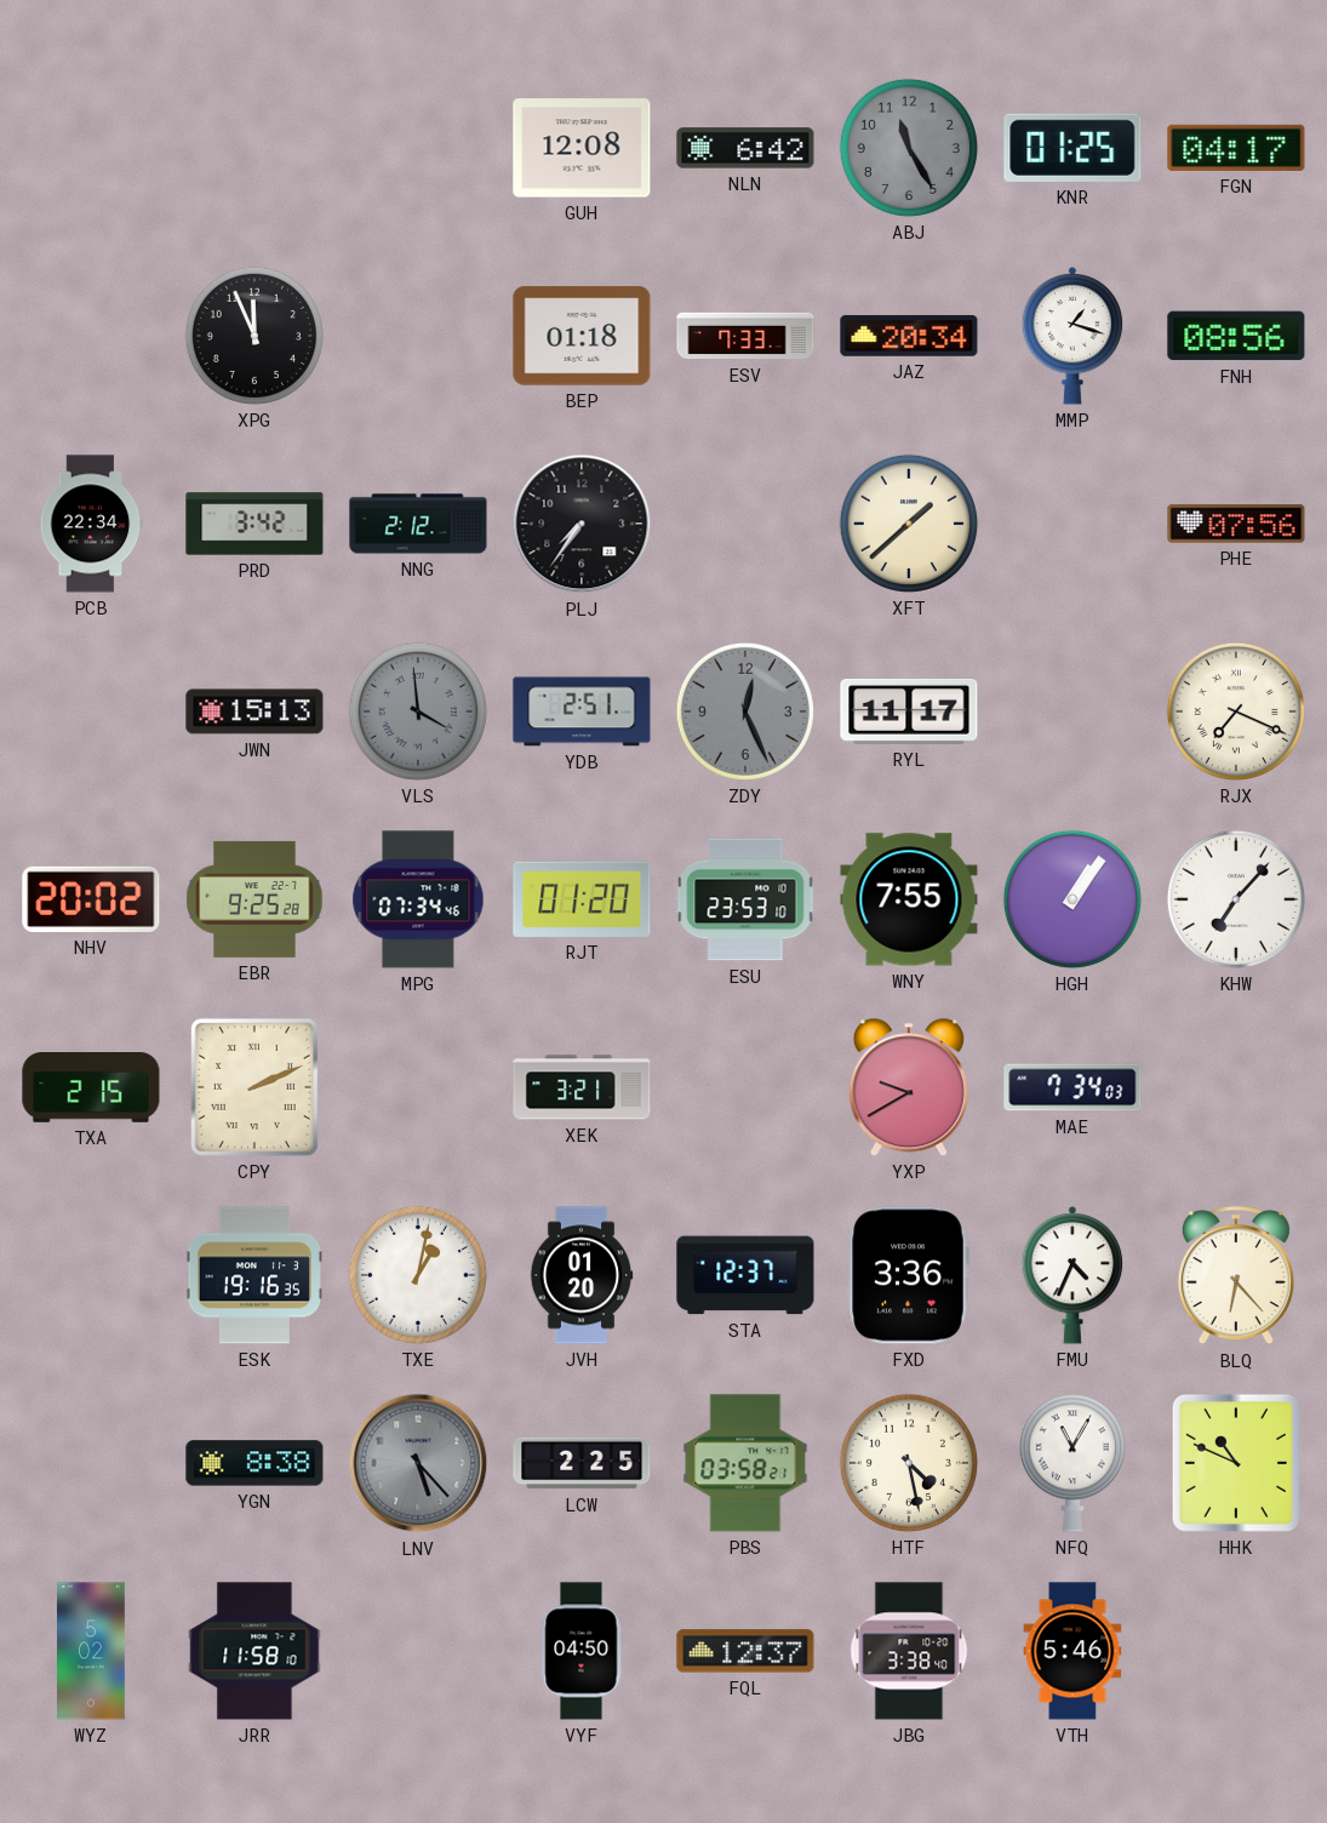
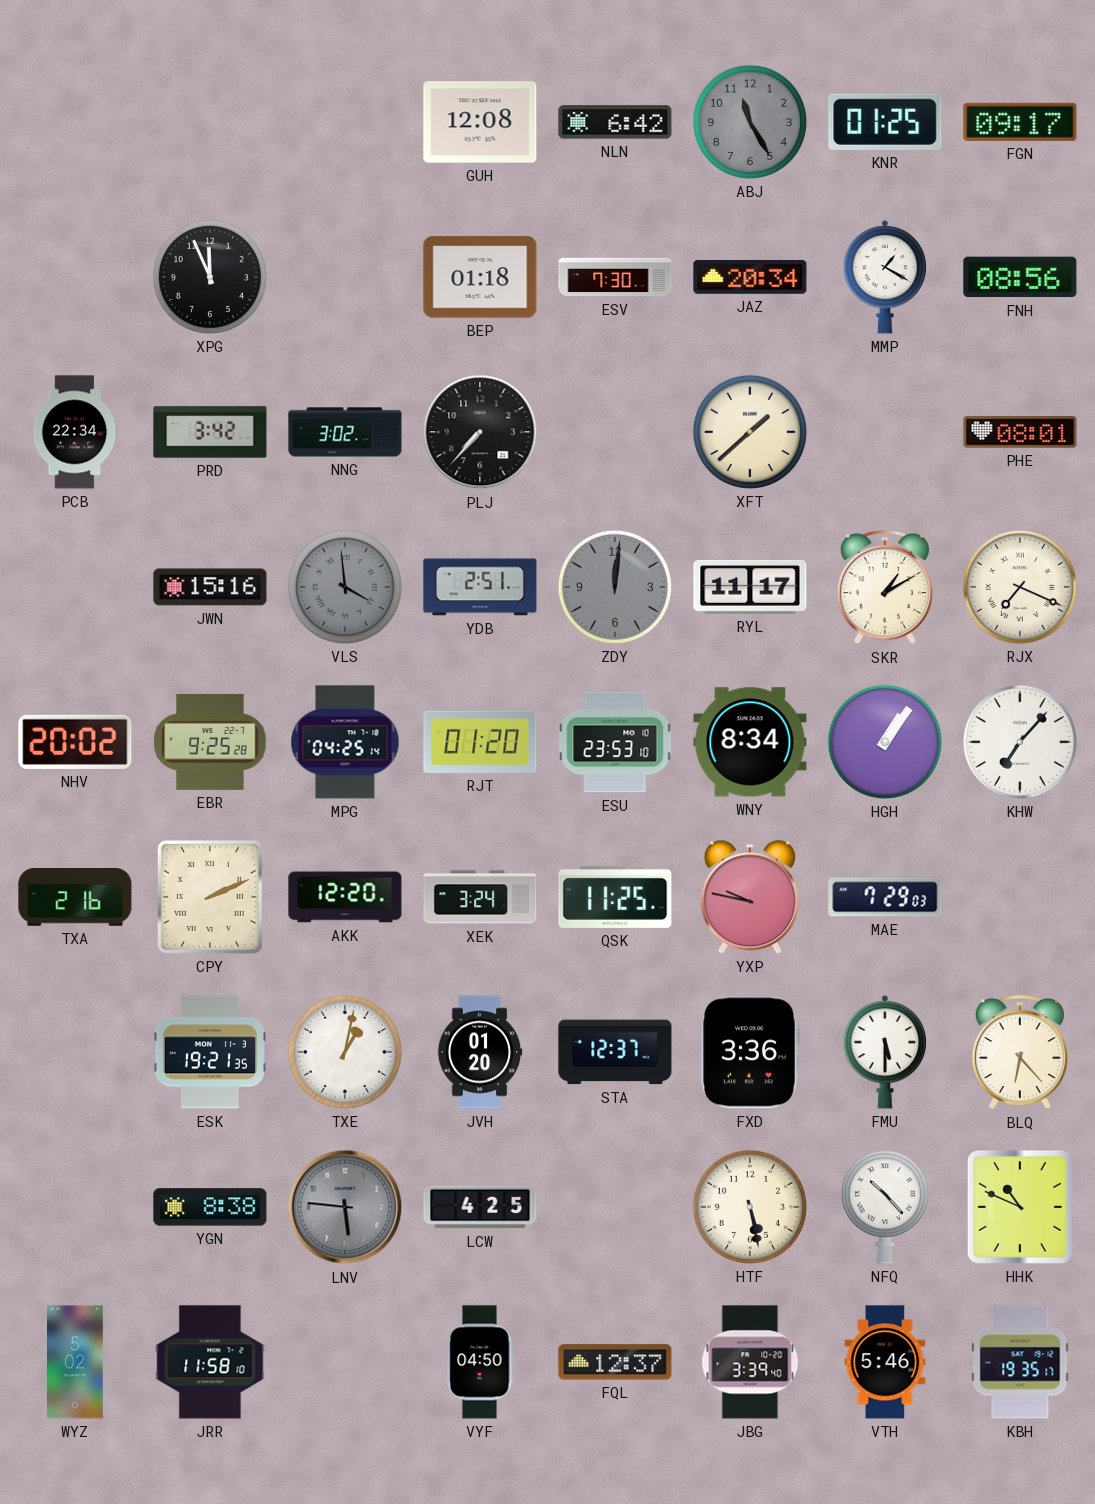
FGN: 04:17 -> 09:17
ESV: 7:33 -> 7:30
MMP: 1:18 -> 1:20
NNG: 2:12 -> 3:02
PLJ: 7:36 -> 7:37
PHE: 07:56 -> 08:01
JWN: 15:13 -> 15:16
ZDY: 12:26 -> 12:01
SKR: none -> 1:10
MPG: 07:34 -> 04:25
WNY: 7:55 -> 8:34
TXA: 2:15 -> 2:16
AKK: none -> 12:20
XEK: 3:21 -> 3:24
QSK: none -> 11:25
YXP: 9:40 -> 9:47
MAE: 7:34 -> 7:29
ESK: 19:16 -> 19:21
FMU: 4:34 -> 5:30
LNV: 5:23 -> 5:46
LCW: 2:25 -> 4:25
PBS: 03:58 -> none
HTF: 4:28 -> 5:28
NFQ: 11:05 -> 10:23
JBG: 3:38 -> 3:39
KBH: none -> 19:35
